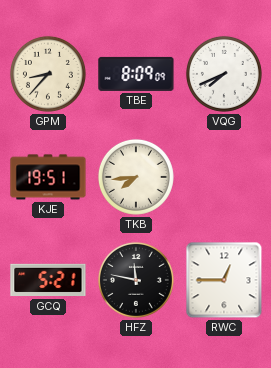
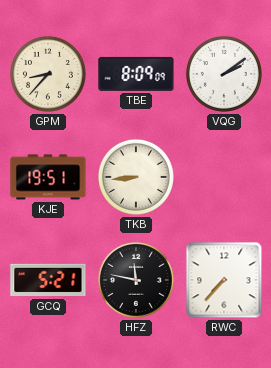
VQG: 7:41 -> 2:09
TKB: 7:44 -> 8:44
RWC: 12:45 -> 7:37
